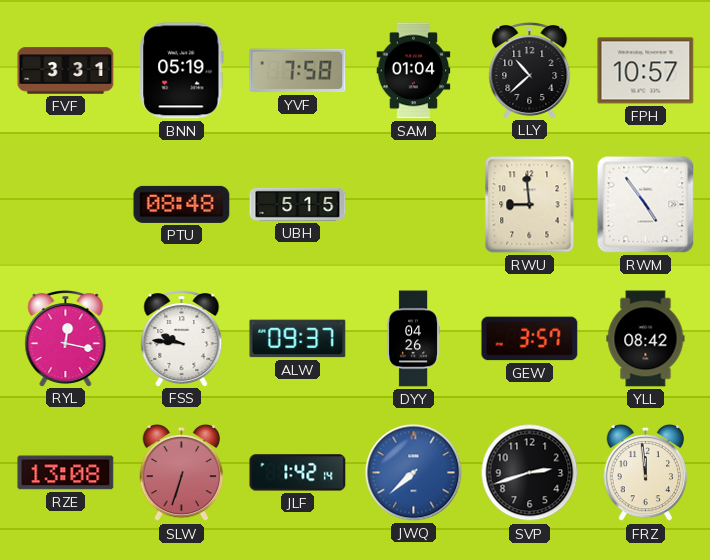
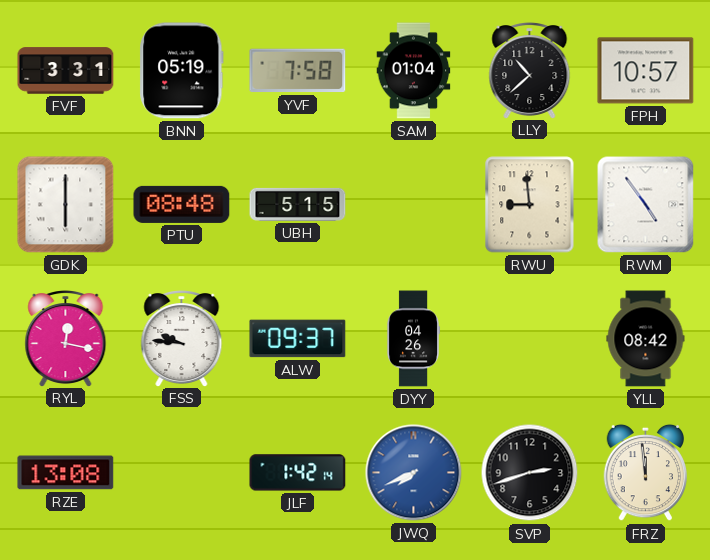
GDK: none -> 6:00
GEW: 3:57 -> none
SLW: 6:33 -> none
JWQ: 7:38 -> 7:41
